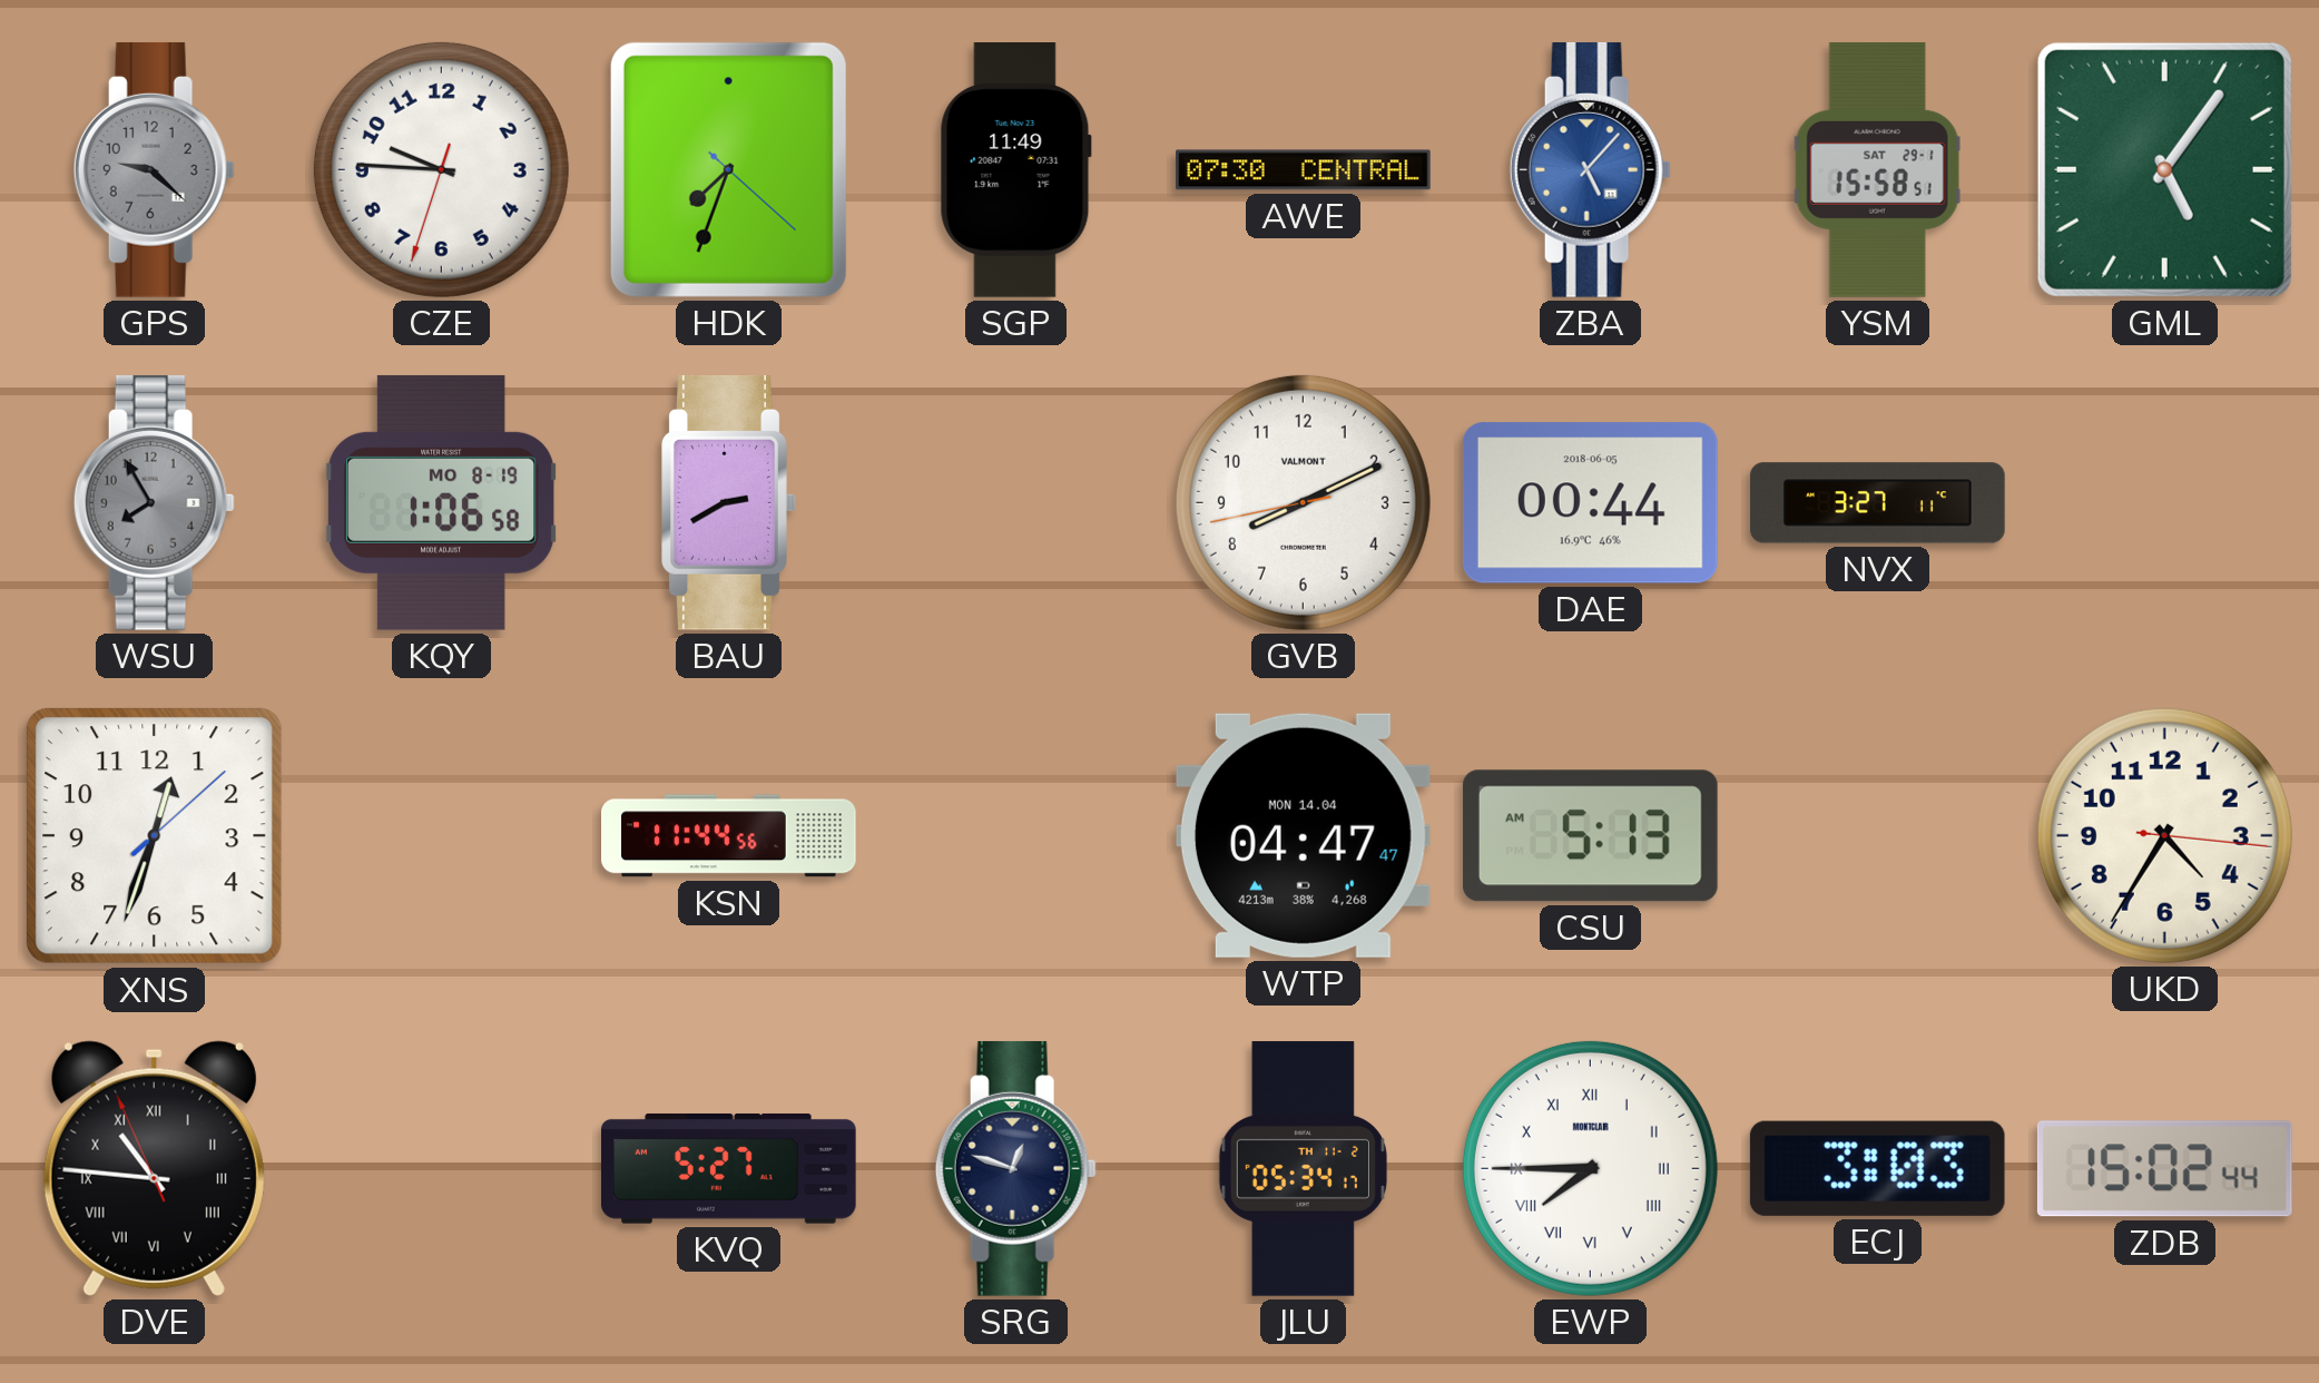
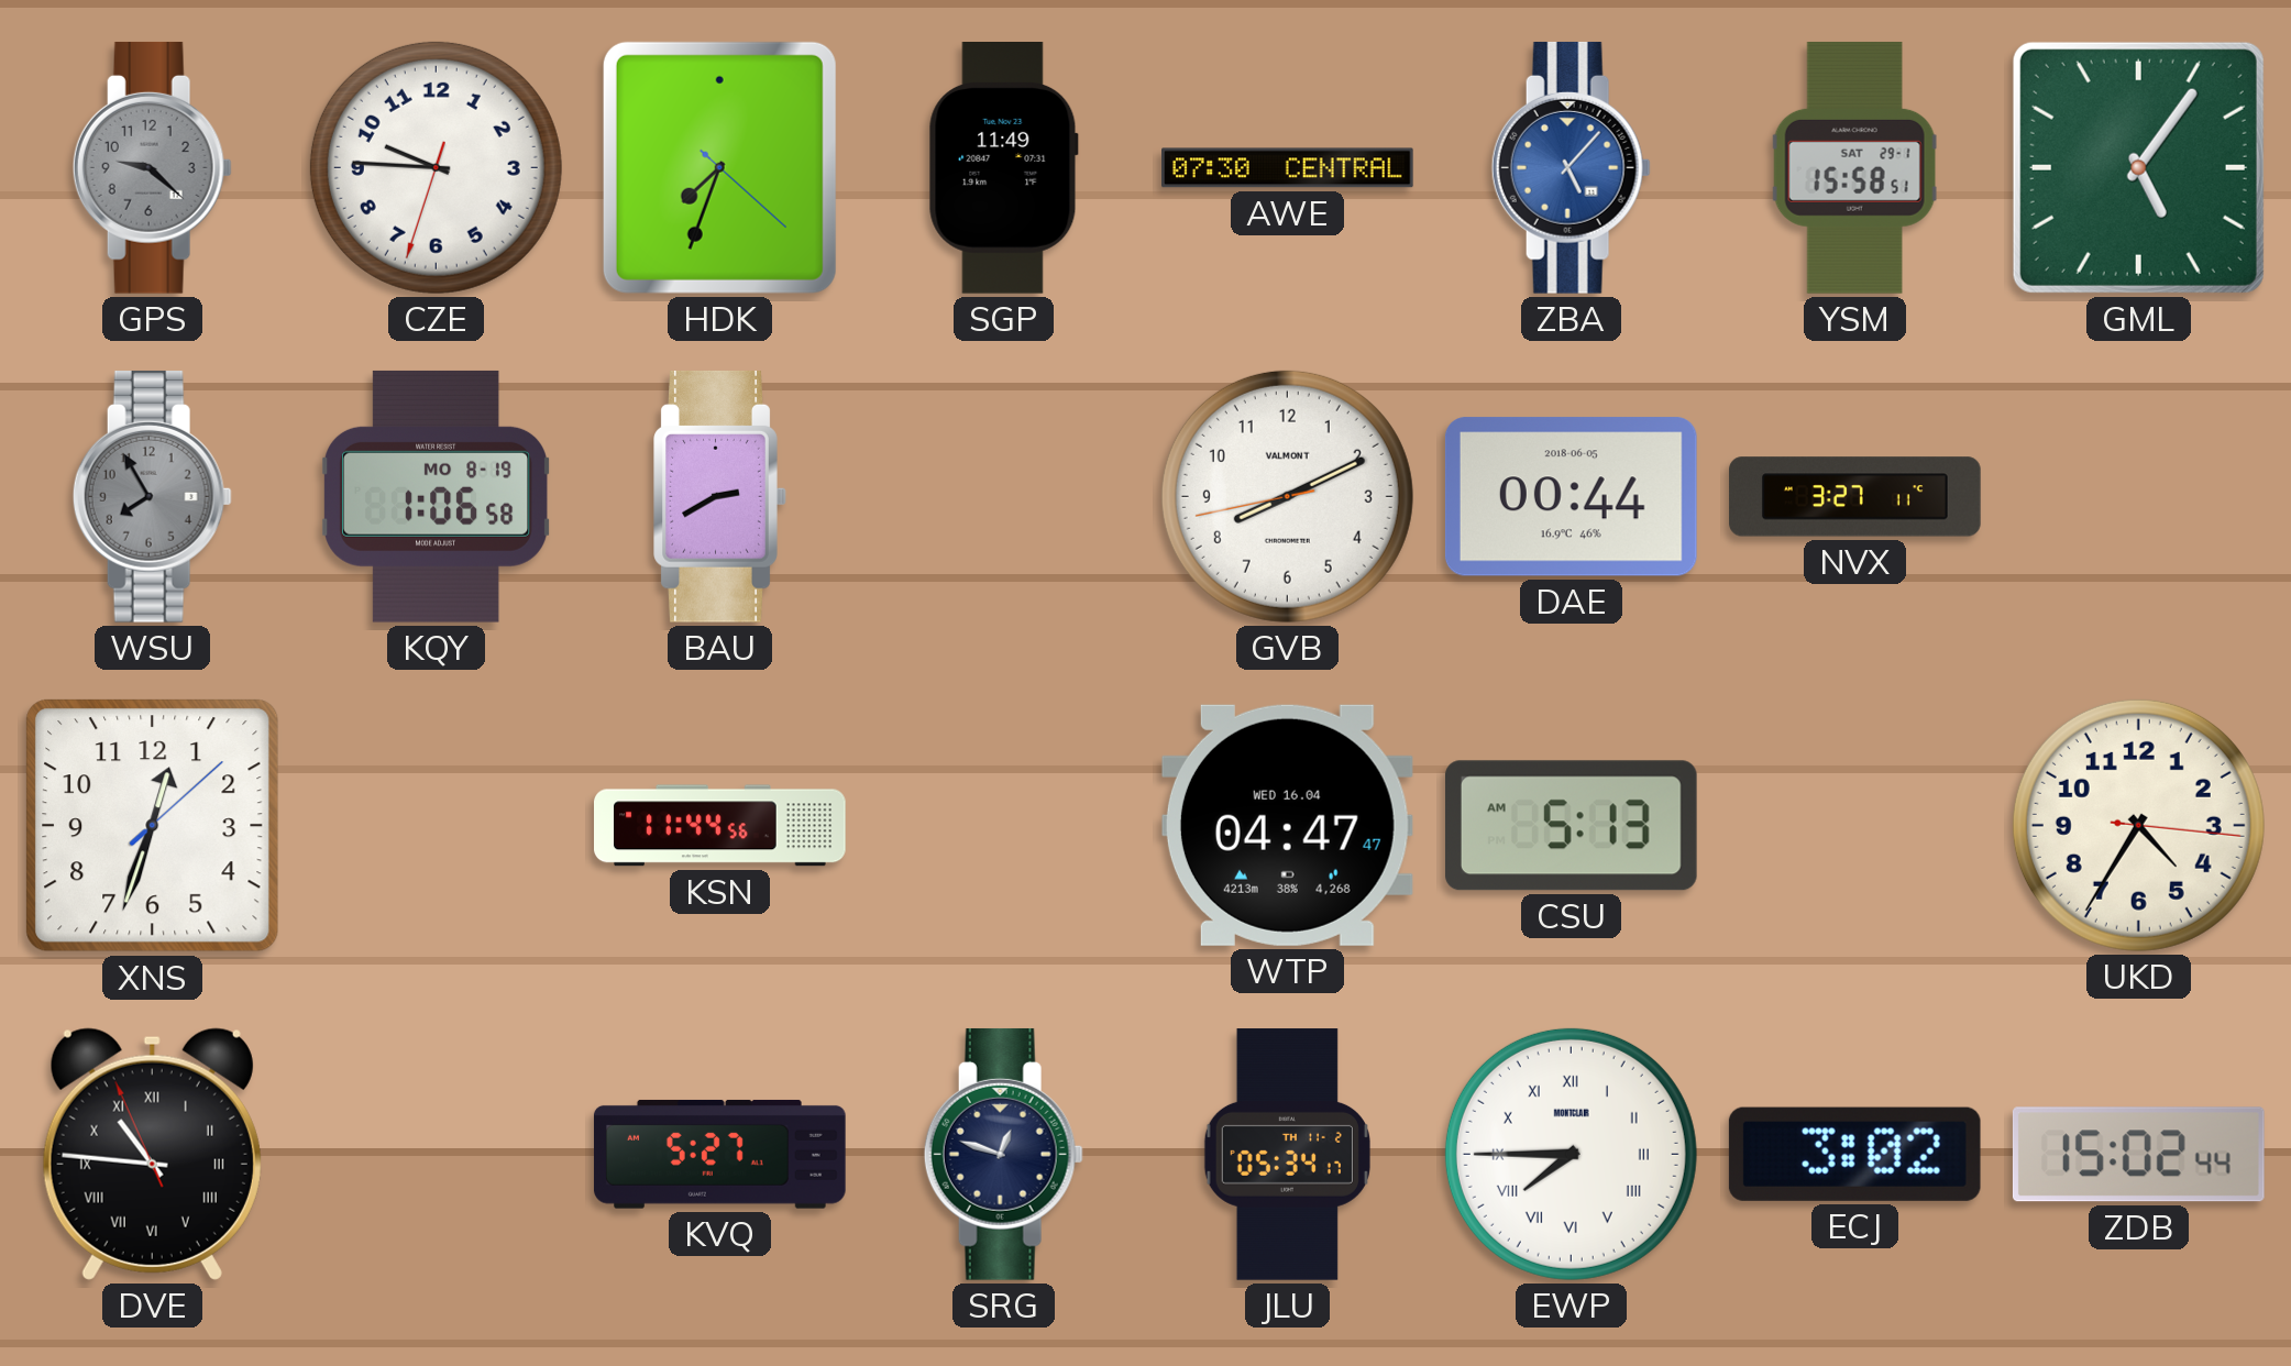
WTP date: MON 14.04 -> WED 16.04
ECJ: 3:03 -> 3:02
